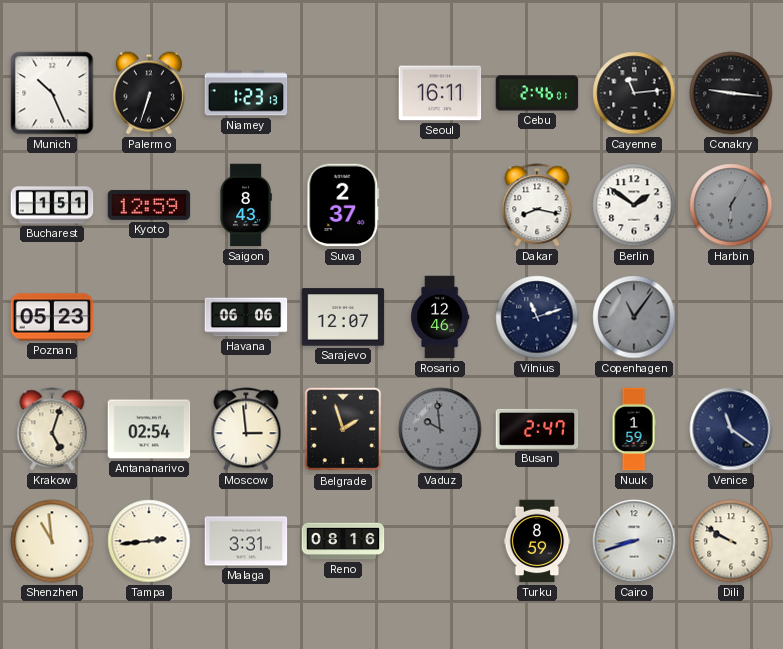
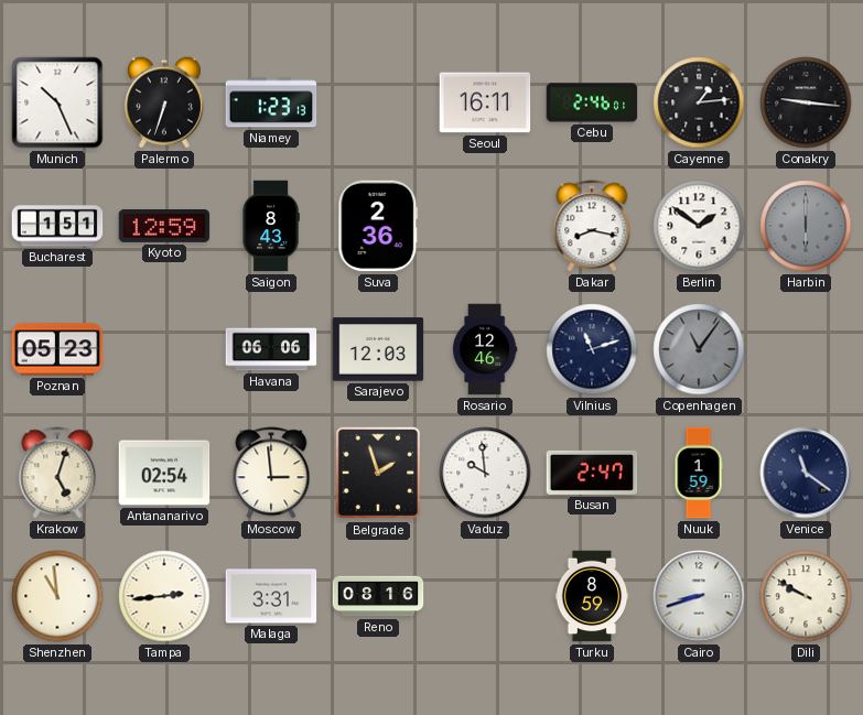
Cayenne: 11:14 -> 1:14
Suva: 2:37 -> 2:36
Harbin: 6:05 -> 6:00
Sarajevo: 12:07 -> 12:03
Vaduz dial: grey -> white
